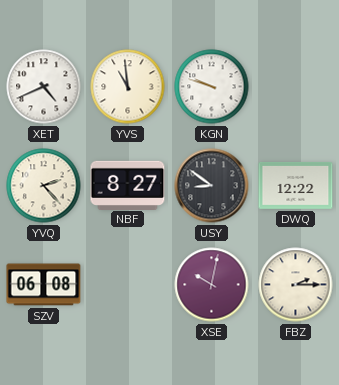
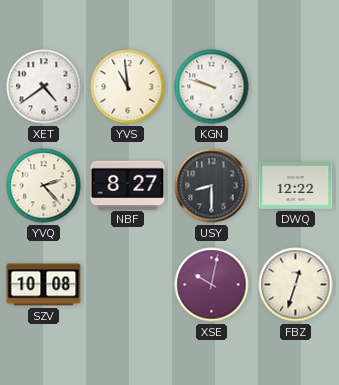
XET: 4:41 -> 4:39
USY: 8:51 -> 8:30
SZV: 06:08 -> 10:08
FBZ: 2:15 -> 12:33
